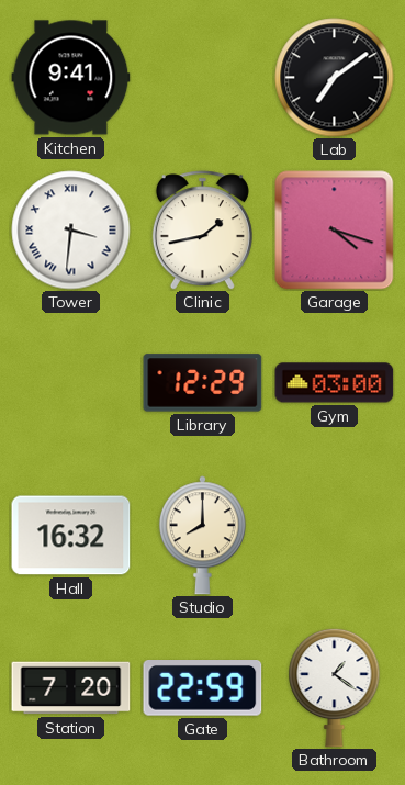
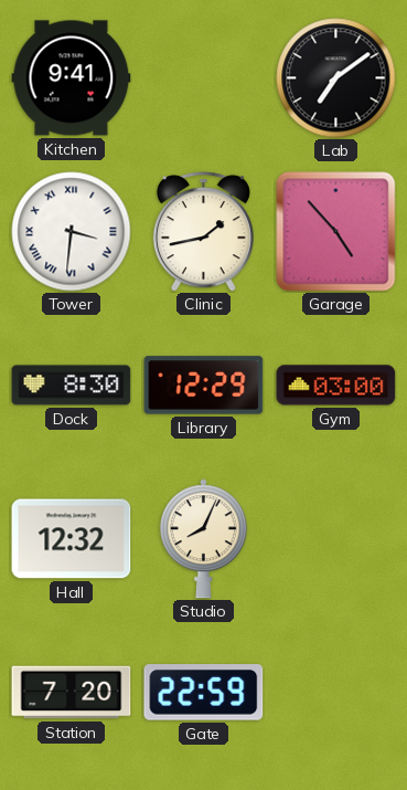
Garage: 4:18 -> 4:53
Dock: none -> 8:30
Hall: 16:32 -> 12:32
Studio: 8:00 -> 8:04
Bathroom: 1:21 -> none
